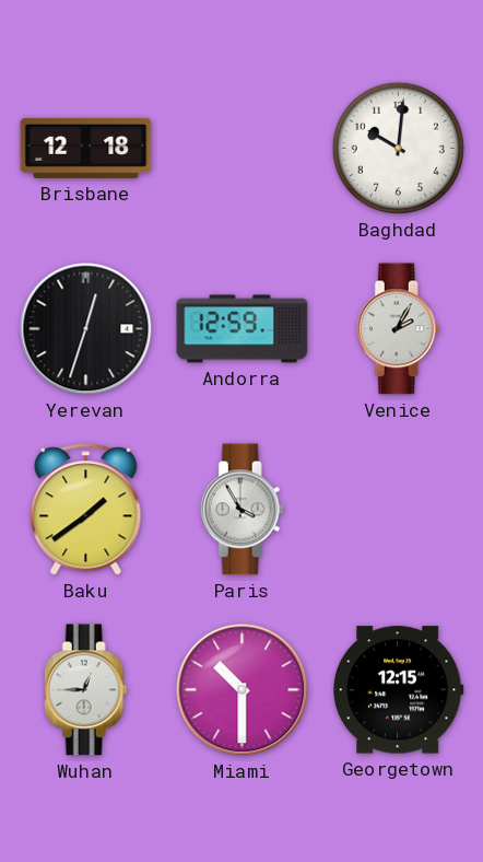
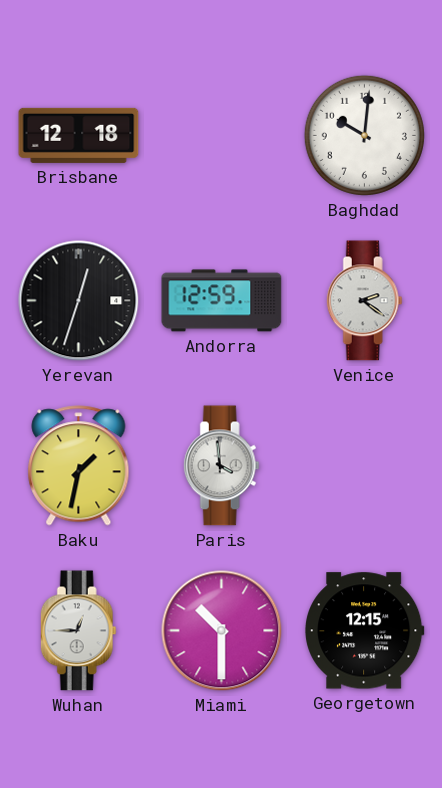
Venice: 2:05 -> 2:21
Baku: 1:39 -> 1:32
Paris: 3:55 -> 3:59
